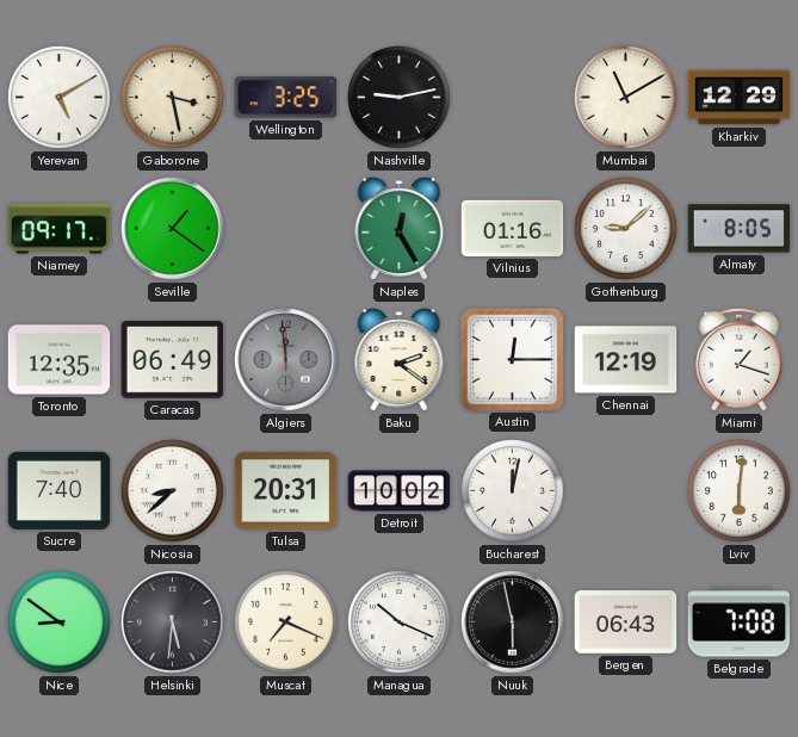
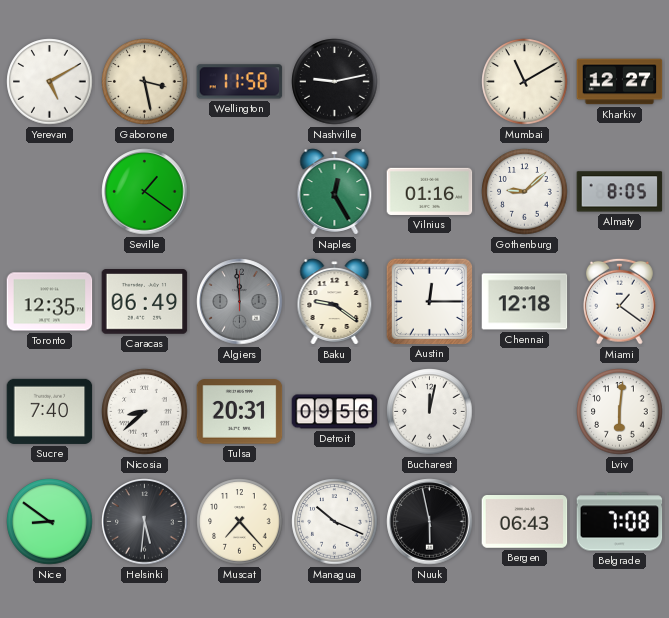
Wellington: 3:25 -> 11:58
Kharkiv: 12:29 -> 12:27
Niamey: 09:17 -> none
Baku: 2:21 -> 9:21
Chennai: 12:19 -> 12:18
Miami: 1:18 -> 1:21
Detroit: 10:02 -> 09:56
Muscat: 7:19 -> 7:23
